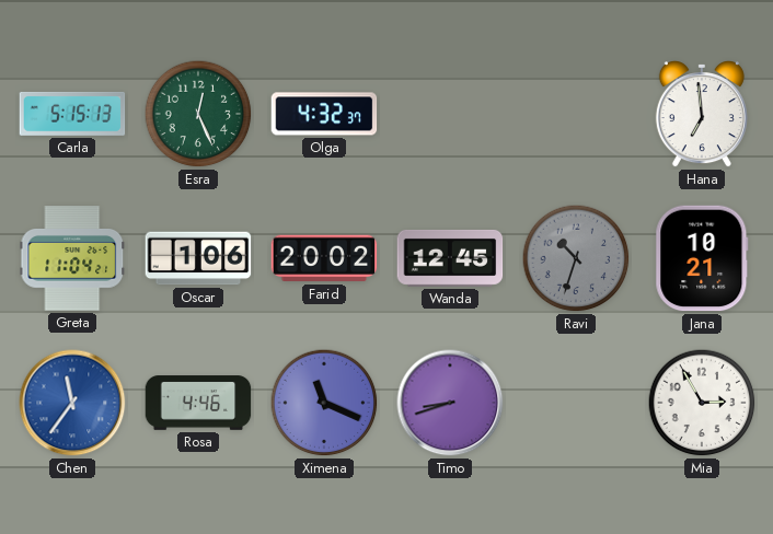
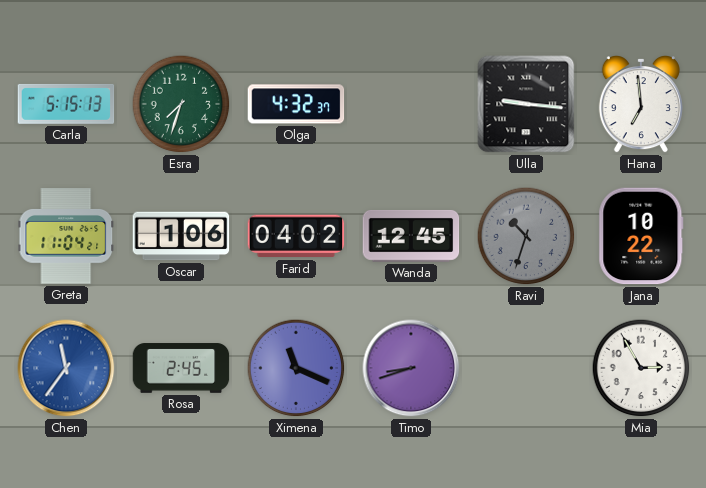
Esra: 12:26 -> 7:33
Ulla: none -> 9:16
Farid: 20:02 -> 04:02
Jana: 10:21 -> 10:22
Rosa: 4:46 -> 2:45
